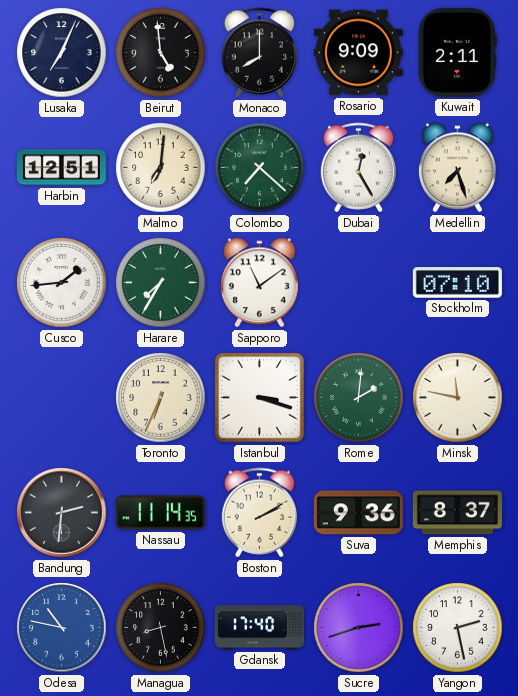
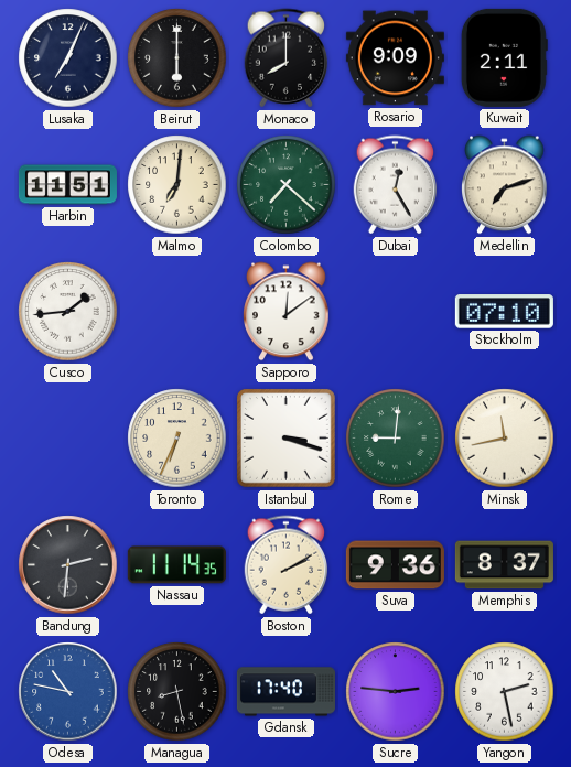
Beirut: 4:59 -> 6:00
Harbin: 12:51 -> 11:51
Medellin: 7:27 -> 7:12
Harare: 7:35 -> none
Sapporo: 11:09 -> 12:09
Rome: 2:01 -> 9:01
Minsk: 11:47 -> 11:43
Sucre: 2:42 -> 2:46
